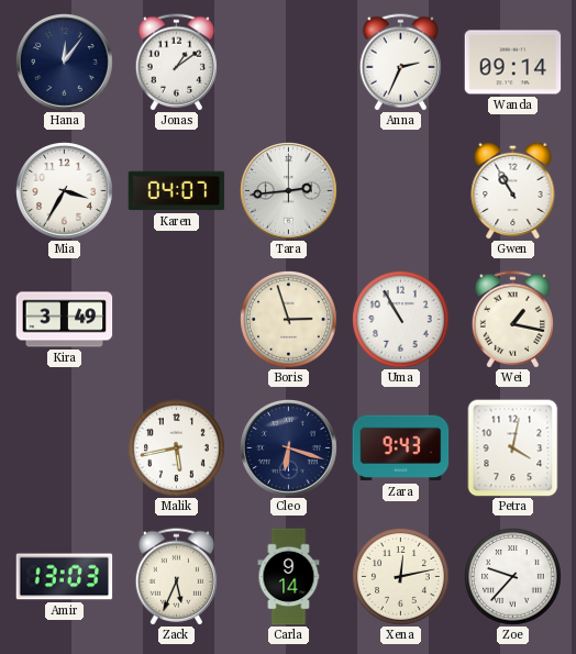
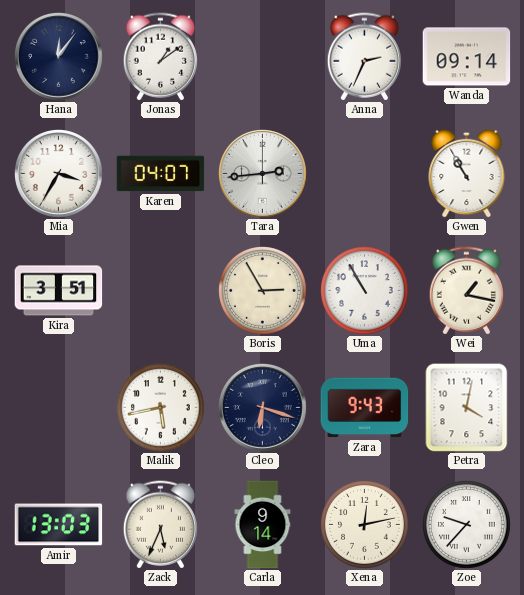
Kira: 3:49 -> 3:51
Boris: 2:57 -> 2:55
